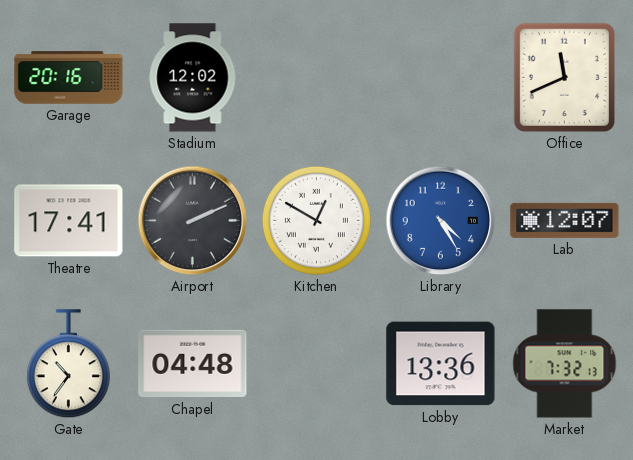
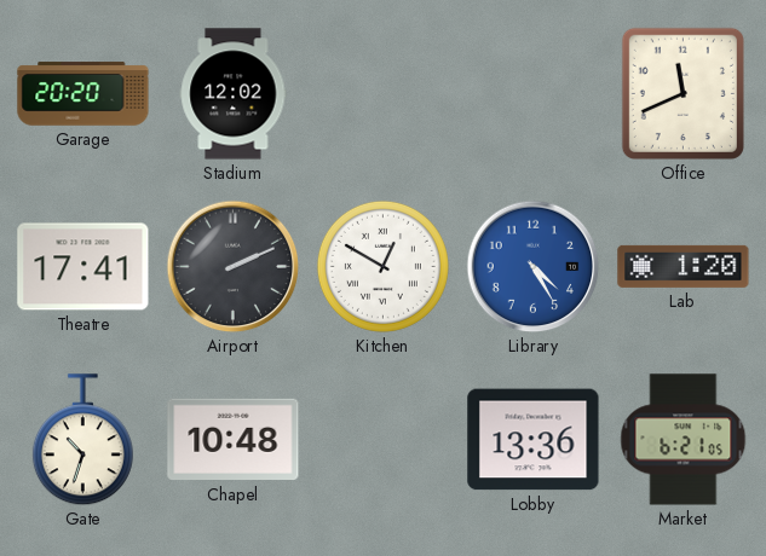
Garage: 20:16 -> 20:20
Lab: 12:07 -> 1:20
Gate: 10:36 -> 10:33
Chapel: 04:48 -> 10:48
Market: 7:32 -> 6:21
